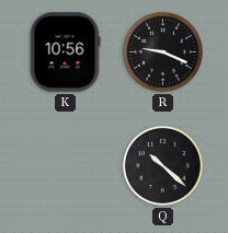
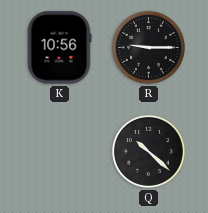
R: 9:19 -> 9:15
